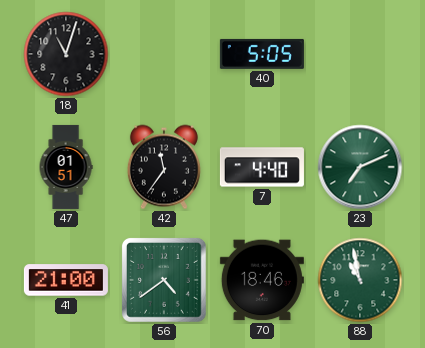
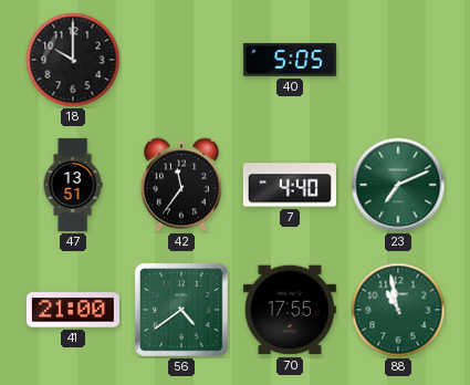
18: 11:03 -> 10:00
47: 01:51 -> 13:51
70: 18:46 -> 17:55
